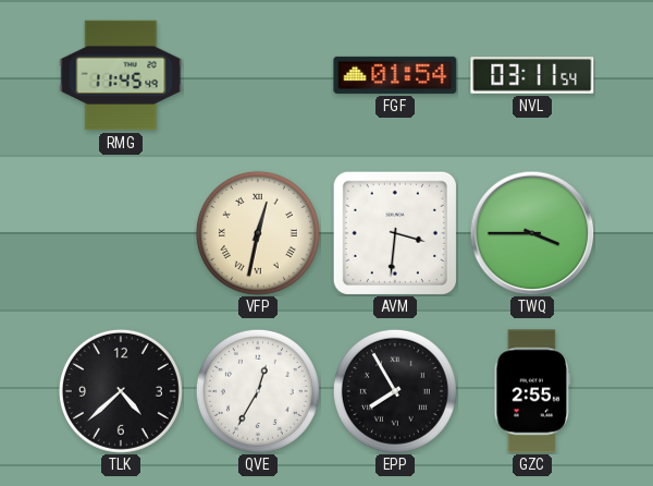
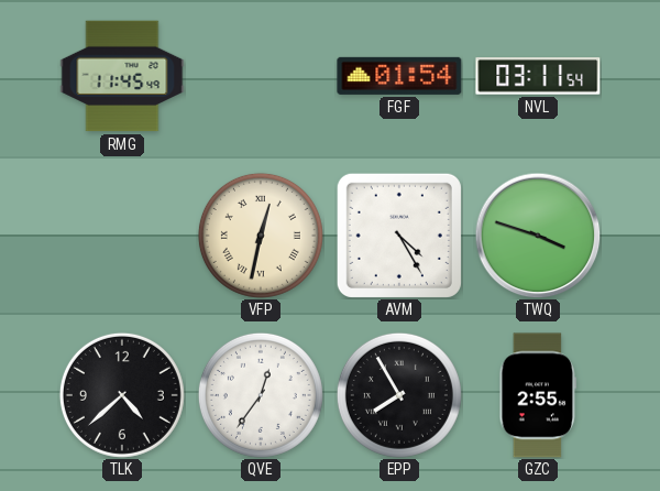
AVM: 3:31 -> 4:25
TWQ: 3:45 -> 3:48
QVE: 12:35 -> 12:36
